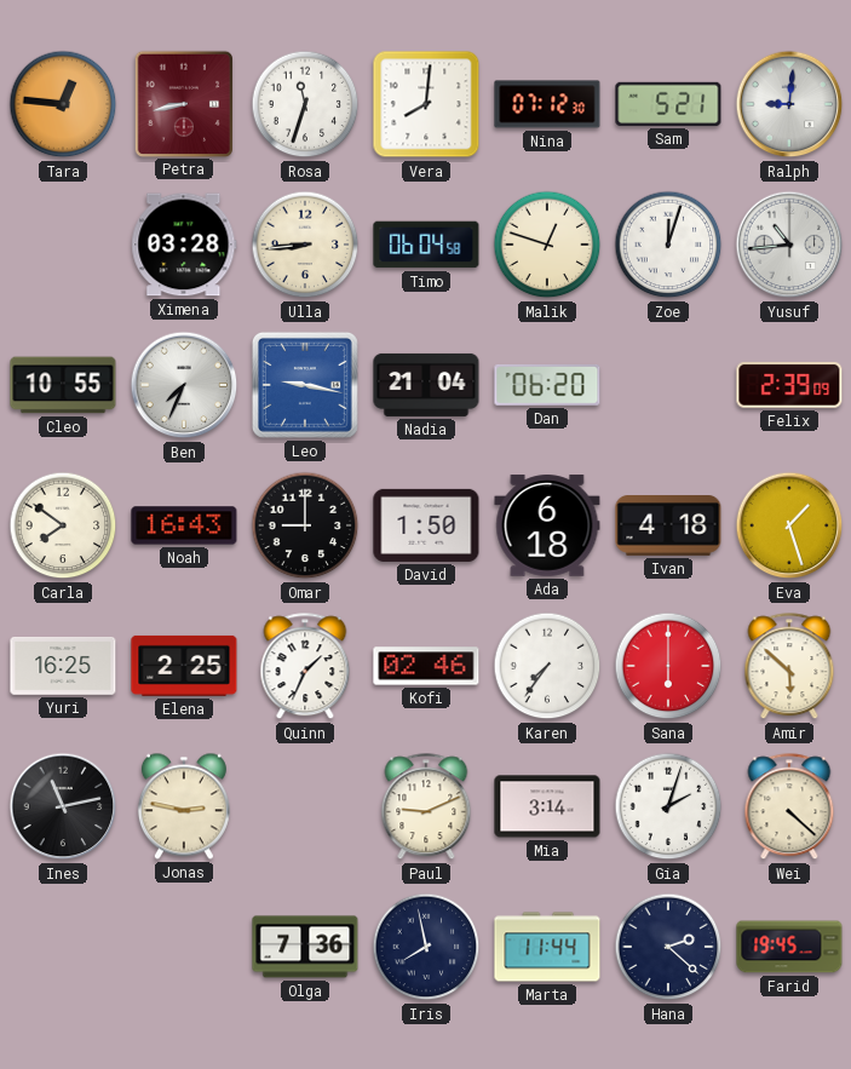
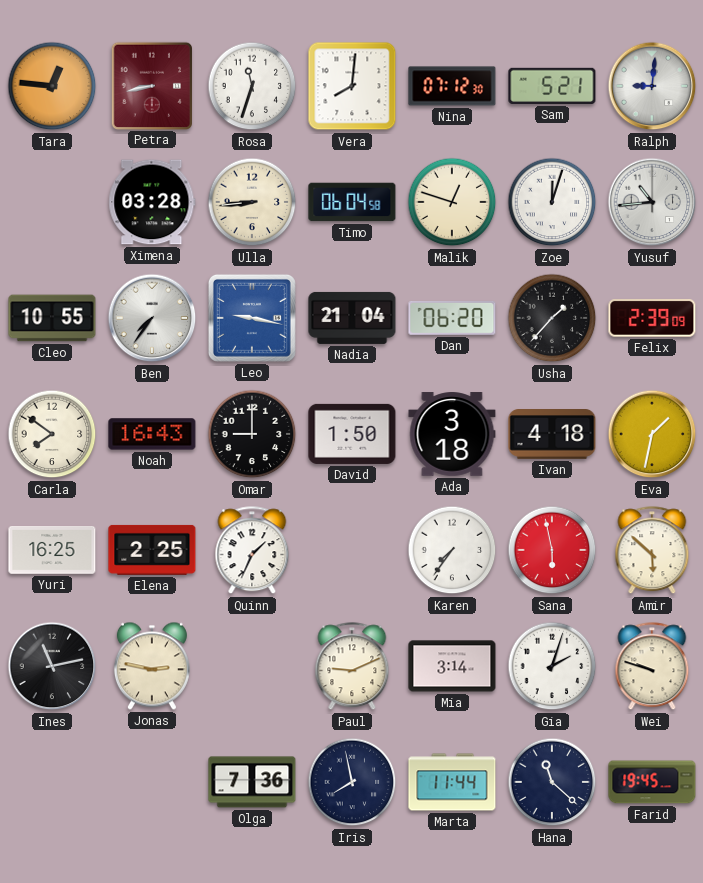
Ben: 7:34 -> 7:36
Usha: none -> 1:37
Ada: 6:18 -> 3:18
Eva: 1:27 -> 1:32
Kofi: 02:46 -> none
Sana: 6:00 -> 5:58
Wei: 4:22 -> 9:48
Hana: 2:22 -> 11:22
